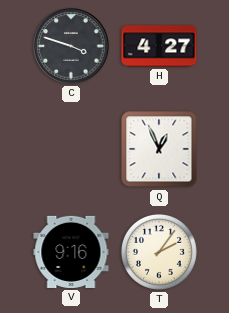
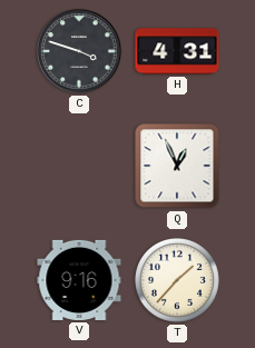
H: 4:27 -> 4:31
T: 2:06 -> 1:37
